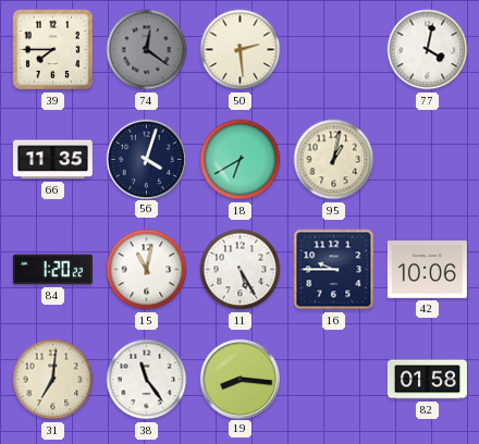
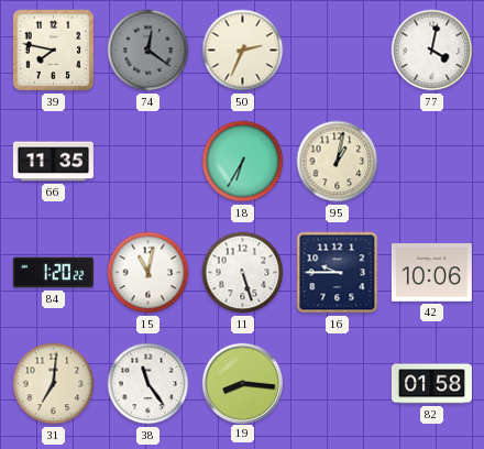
39: 7:45 -> 7:47
50: 2:29 -> 2:34
56: 4:03 -> none
18: 6:40 -> 6:35
11: 5:25 -> 5:27
